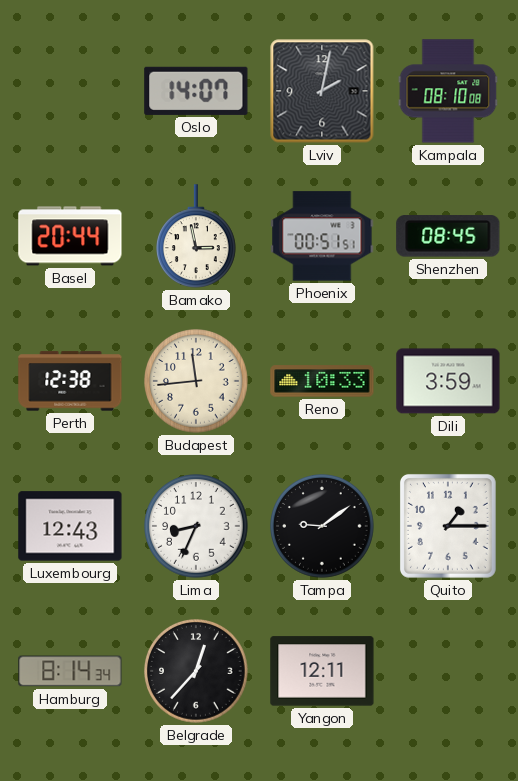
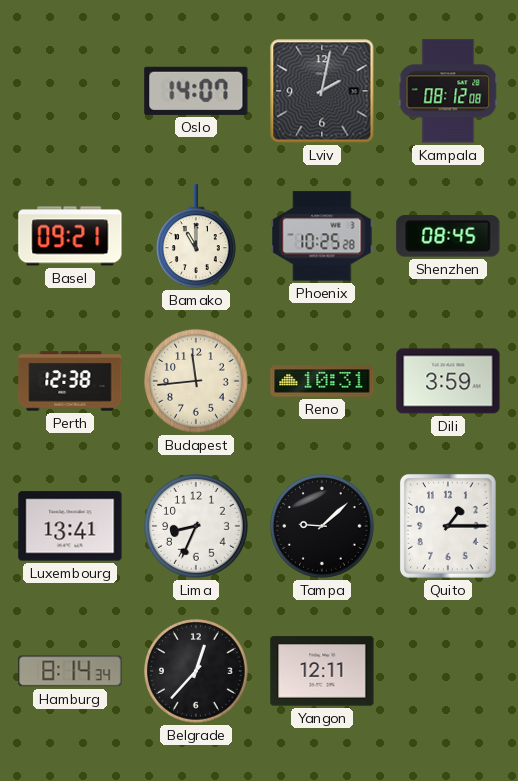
Kampala: 08:10 -> 08:12
Basel: 20:44 -> 09:21
Bamako: 2:58 -> 11:00
Phoenix: 00:51 -> 10:25
Reno: 10:33 -> 10:31
Luxembourg: 12:43 -> 13:41
Tampa: 9:09 -> 9:08
